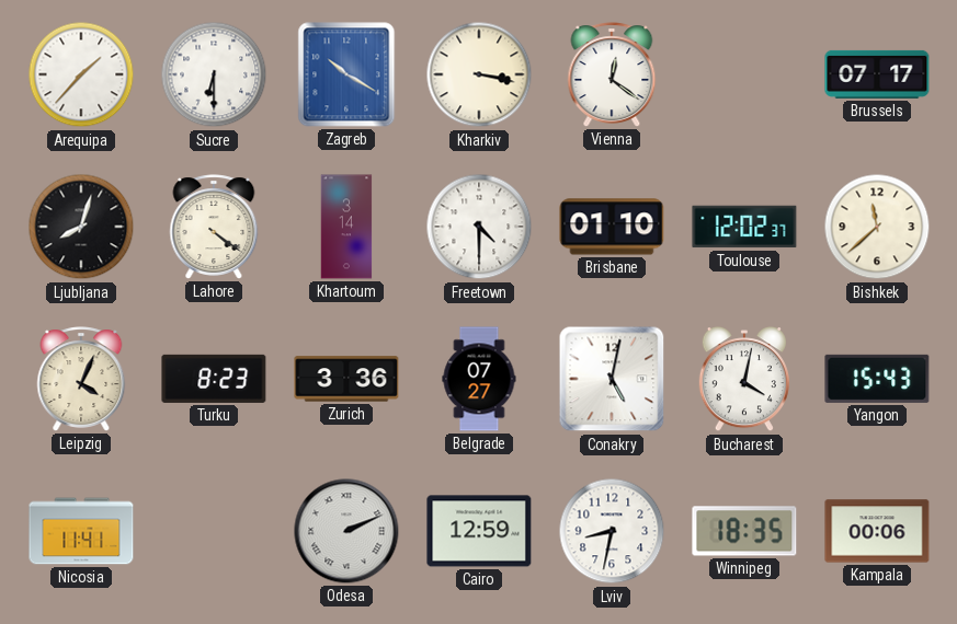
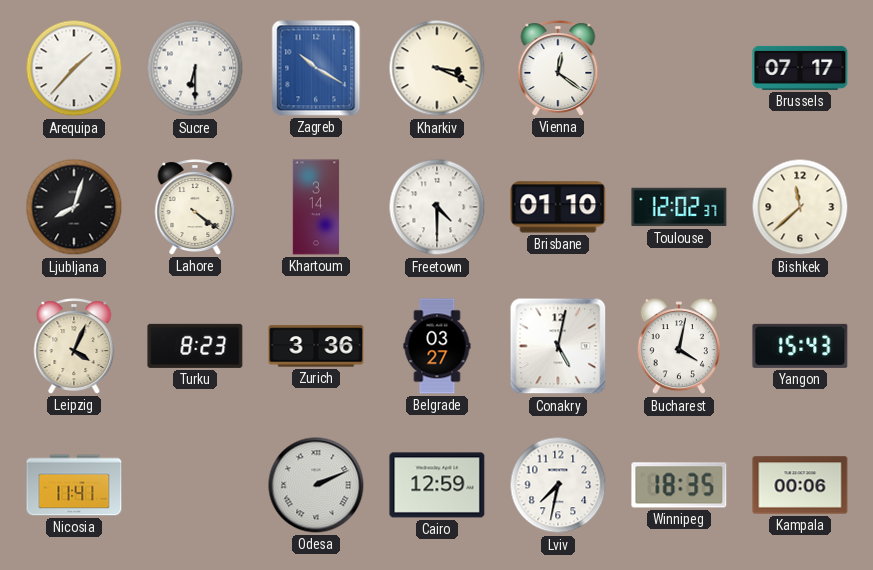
Kharkiv: 3:17 -> 3:19
Belgrade: 07:27 -> 03:27
Lviv: 8:32 -> 7:32
